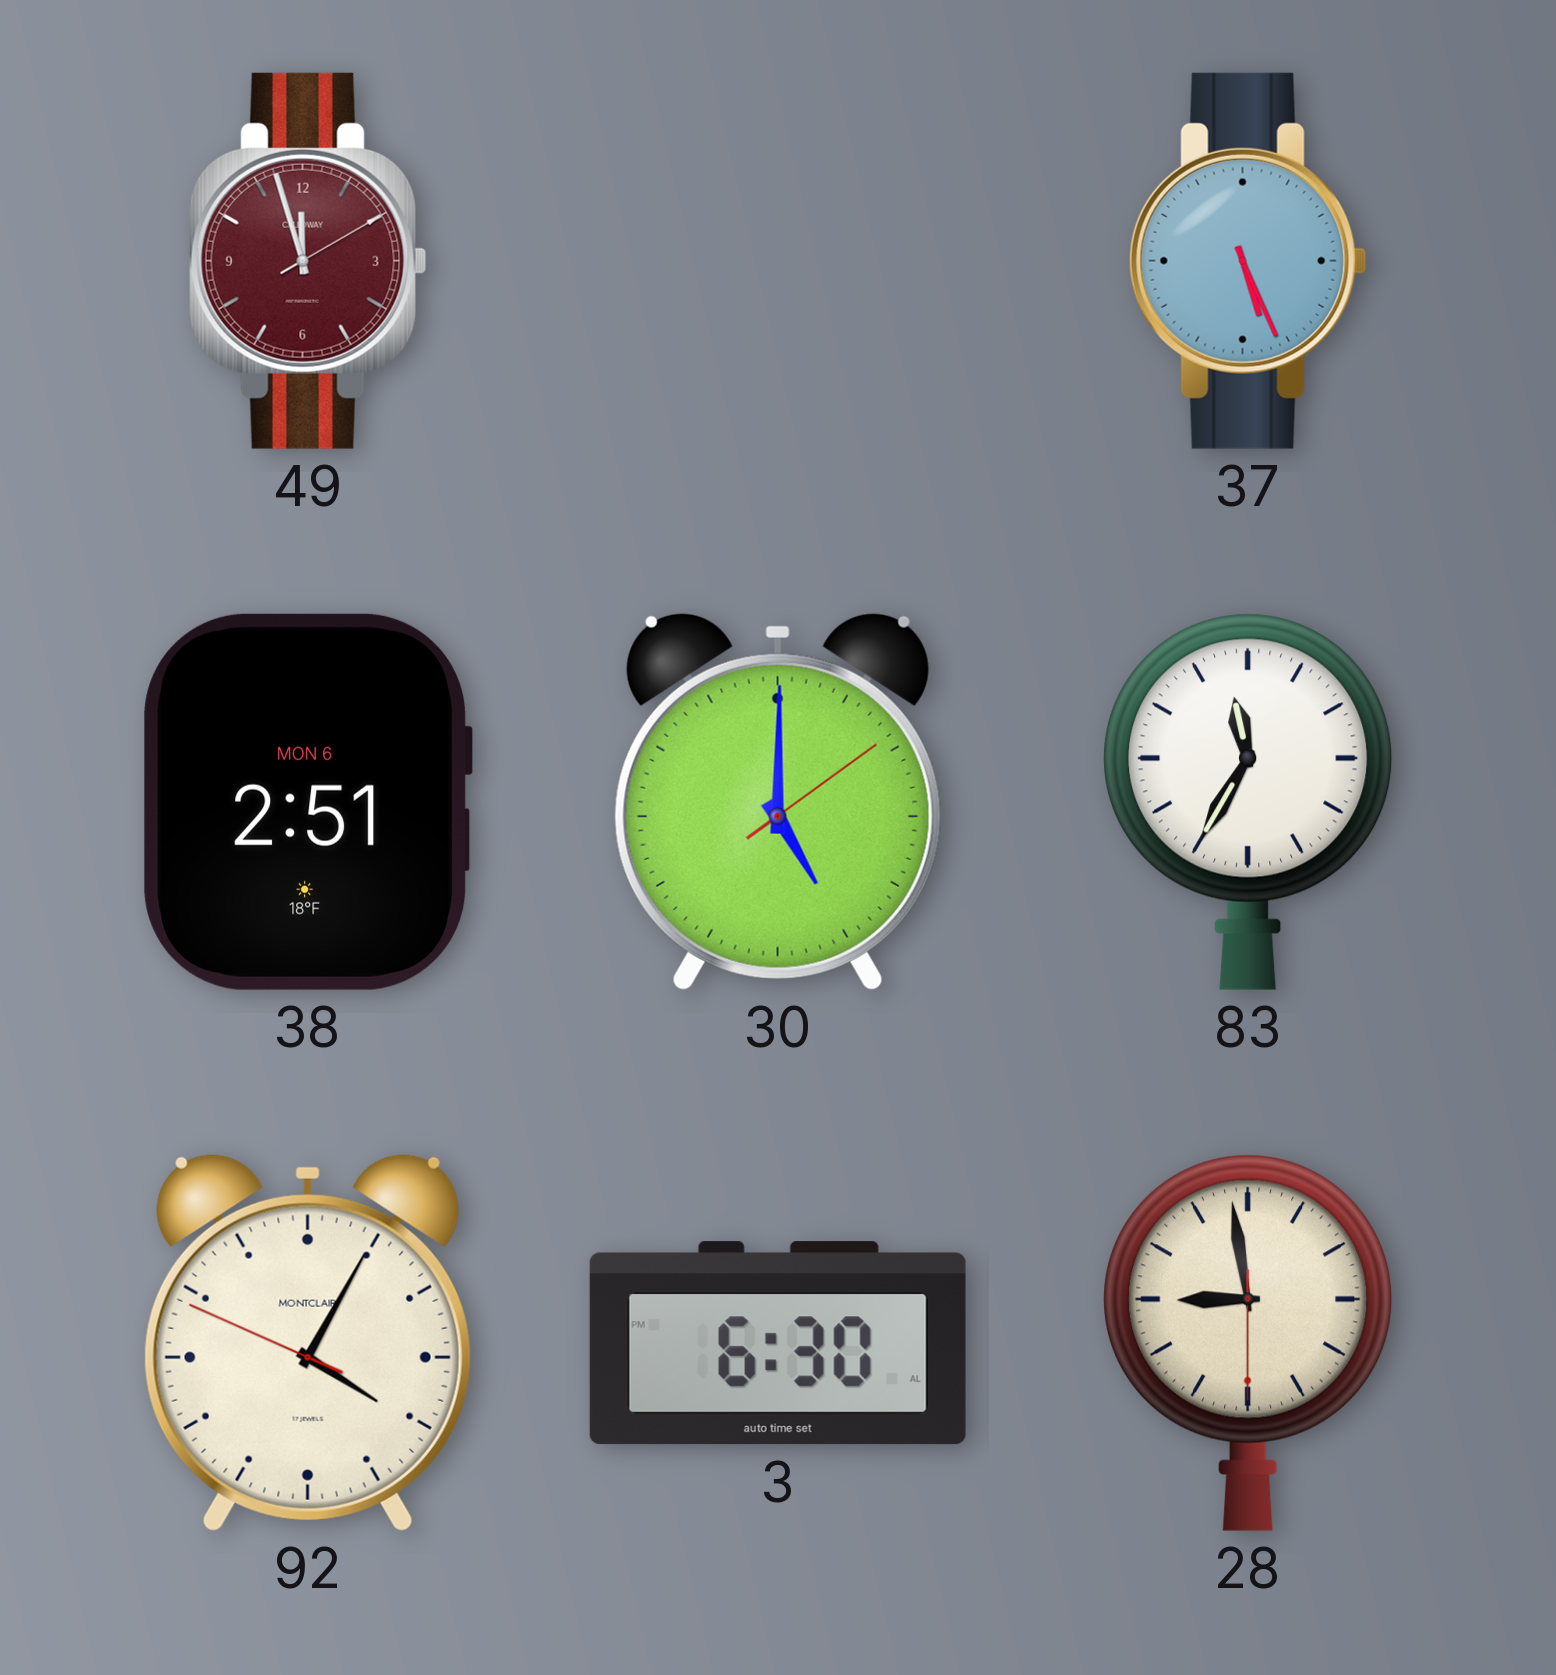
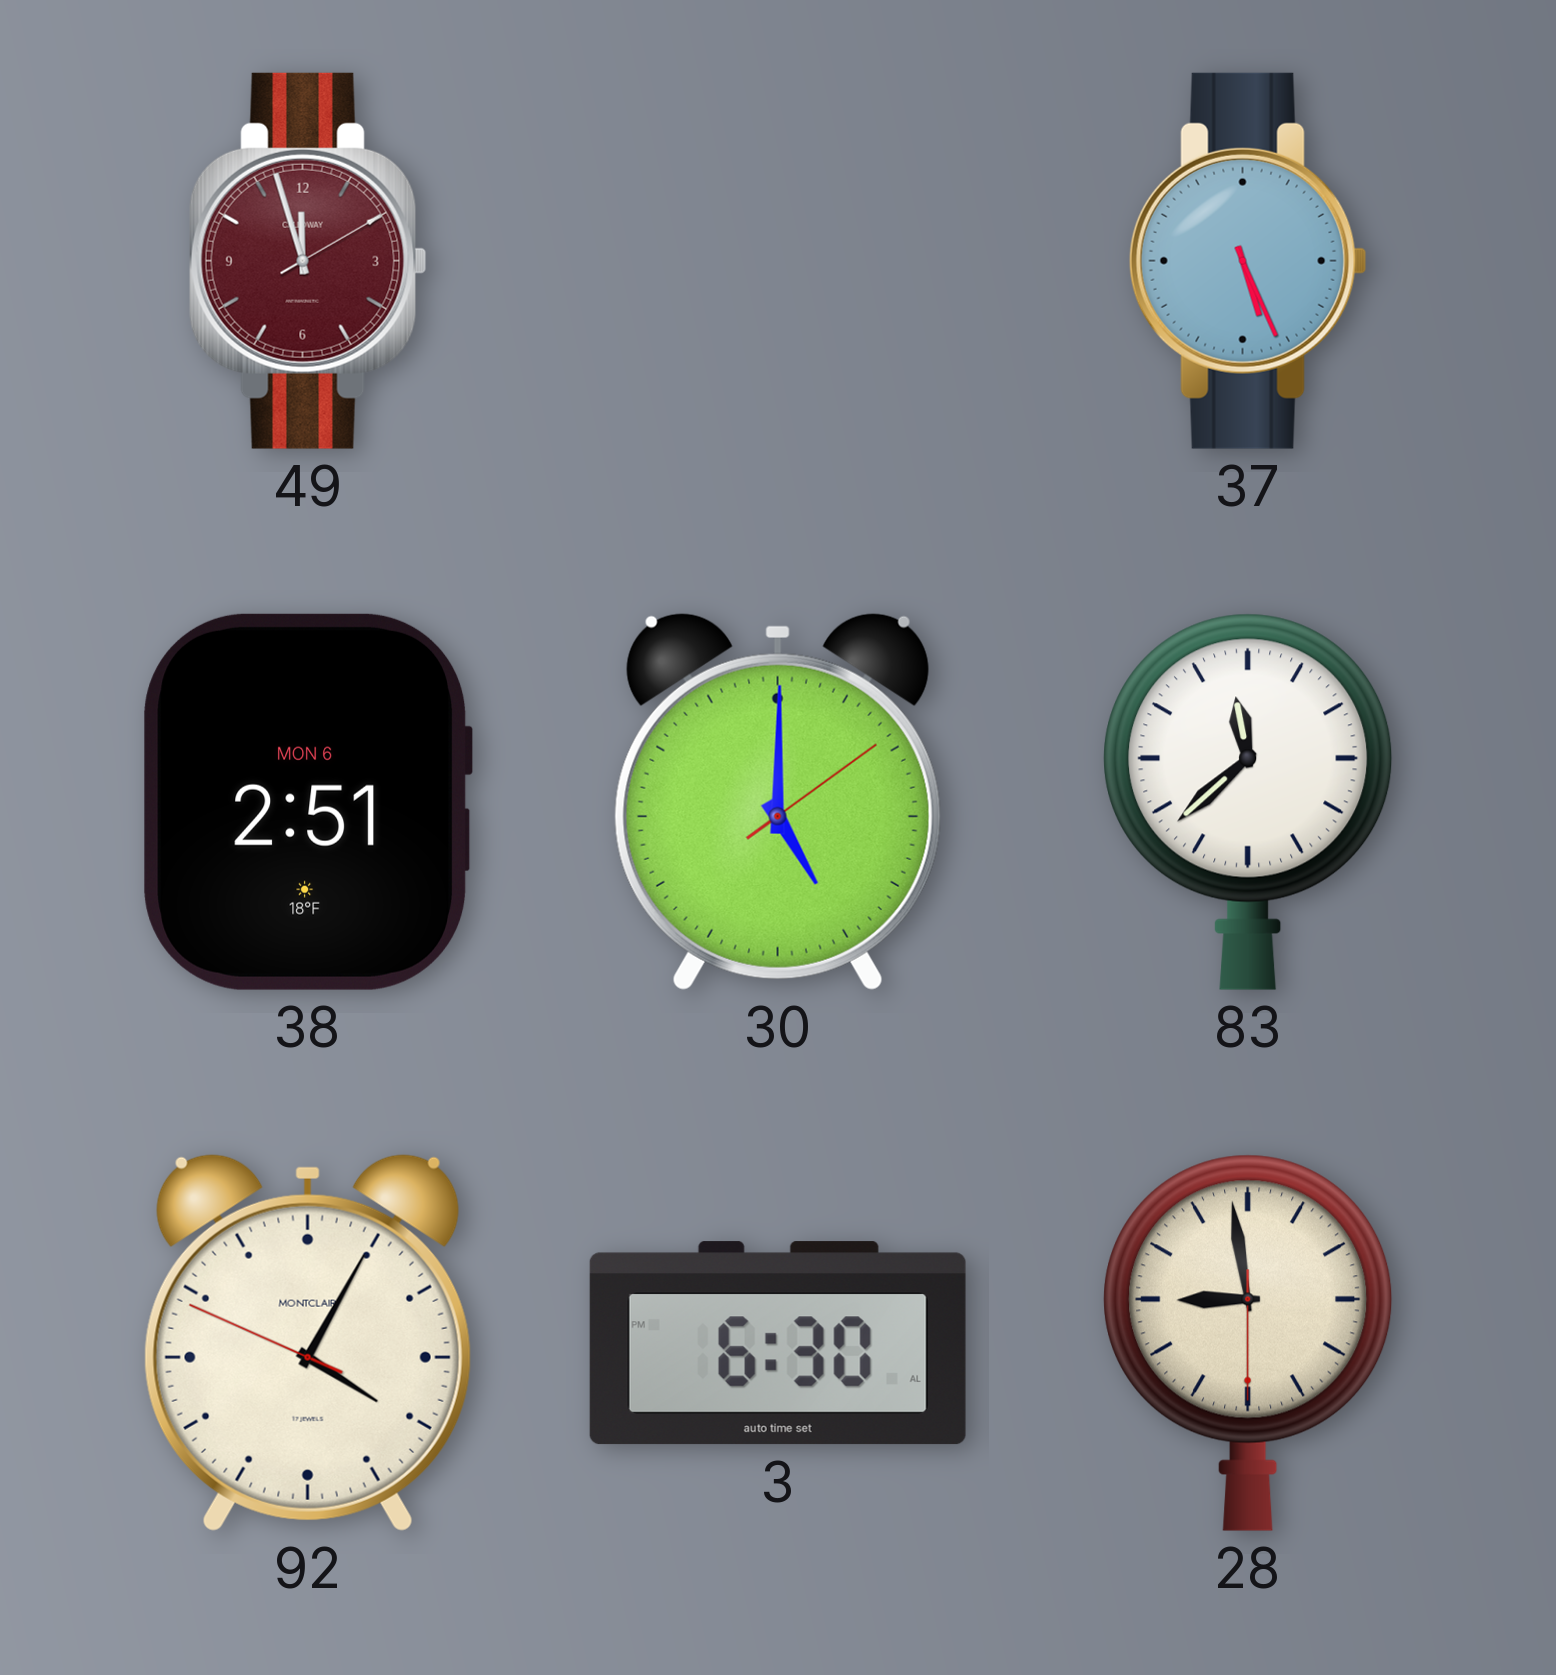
83: 11:35 -> 11:38
